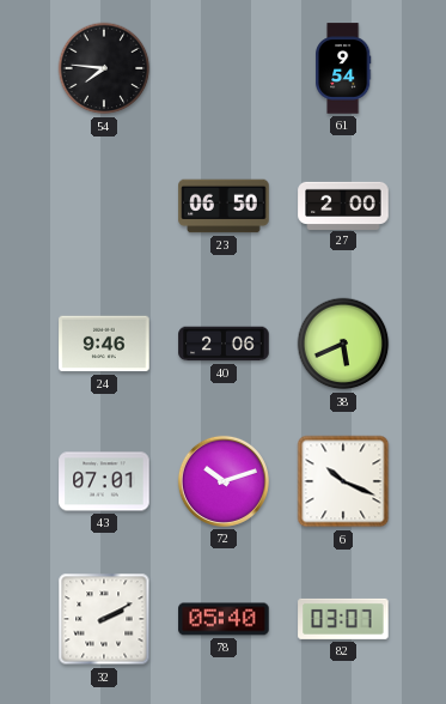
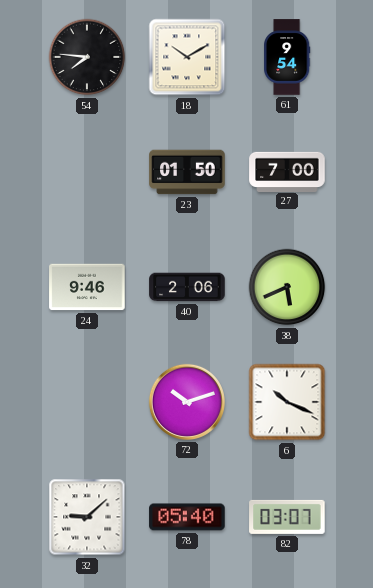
18: none -> 10:10
23: 06:50 -> 01:50
27: 2:00 -> 7:00
43: 07:01 -> none
32: 2:10 -> 9:08
